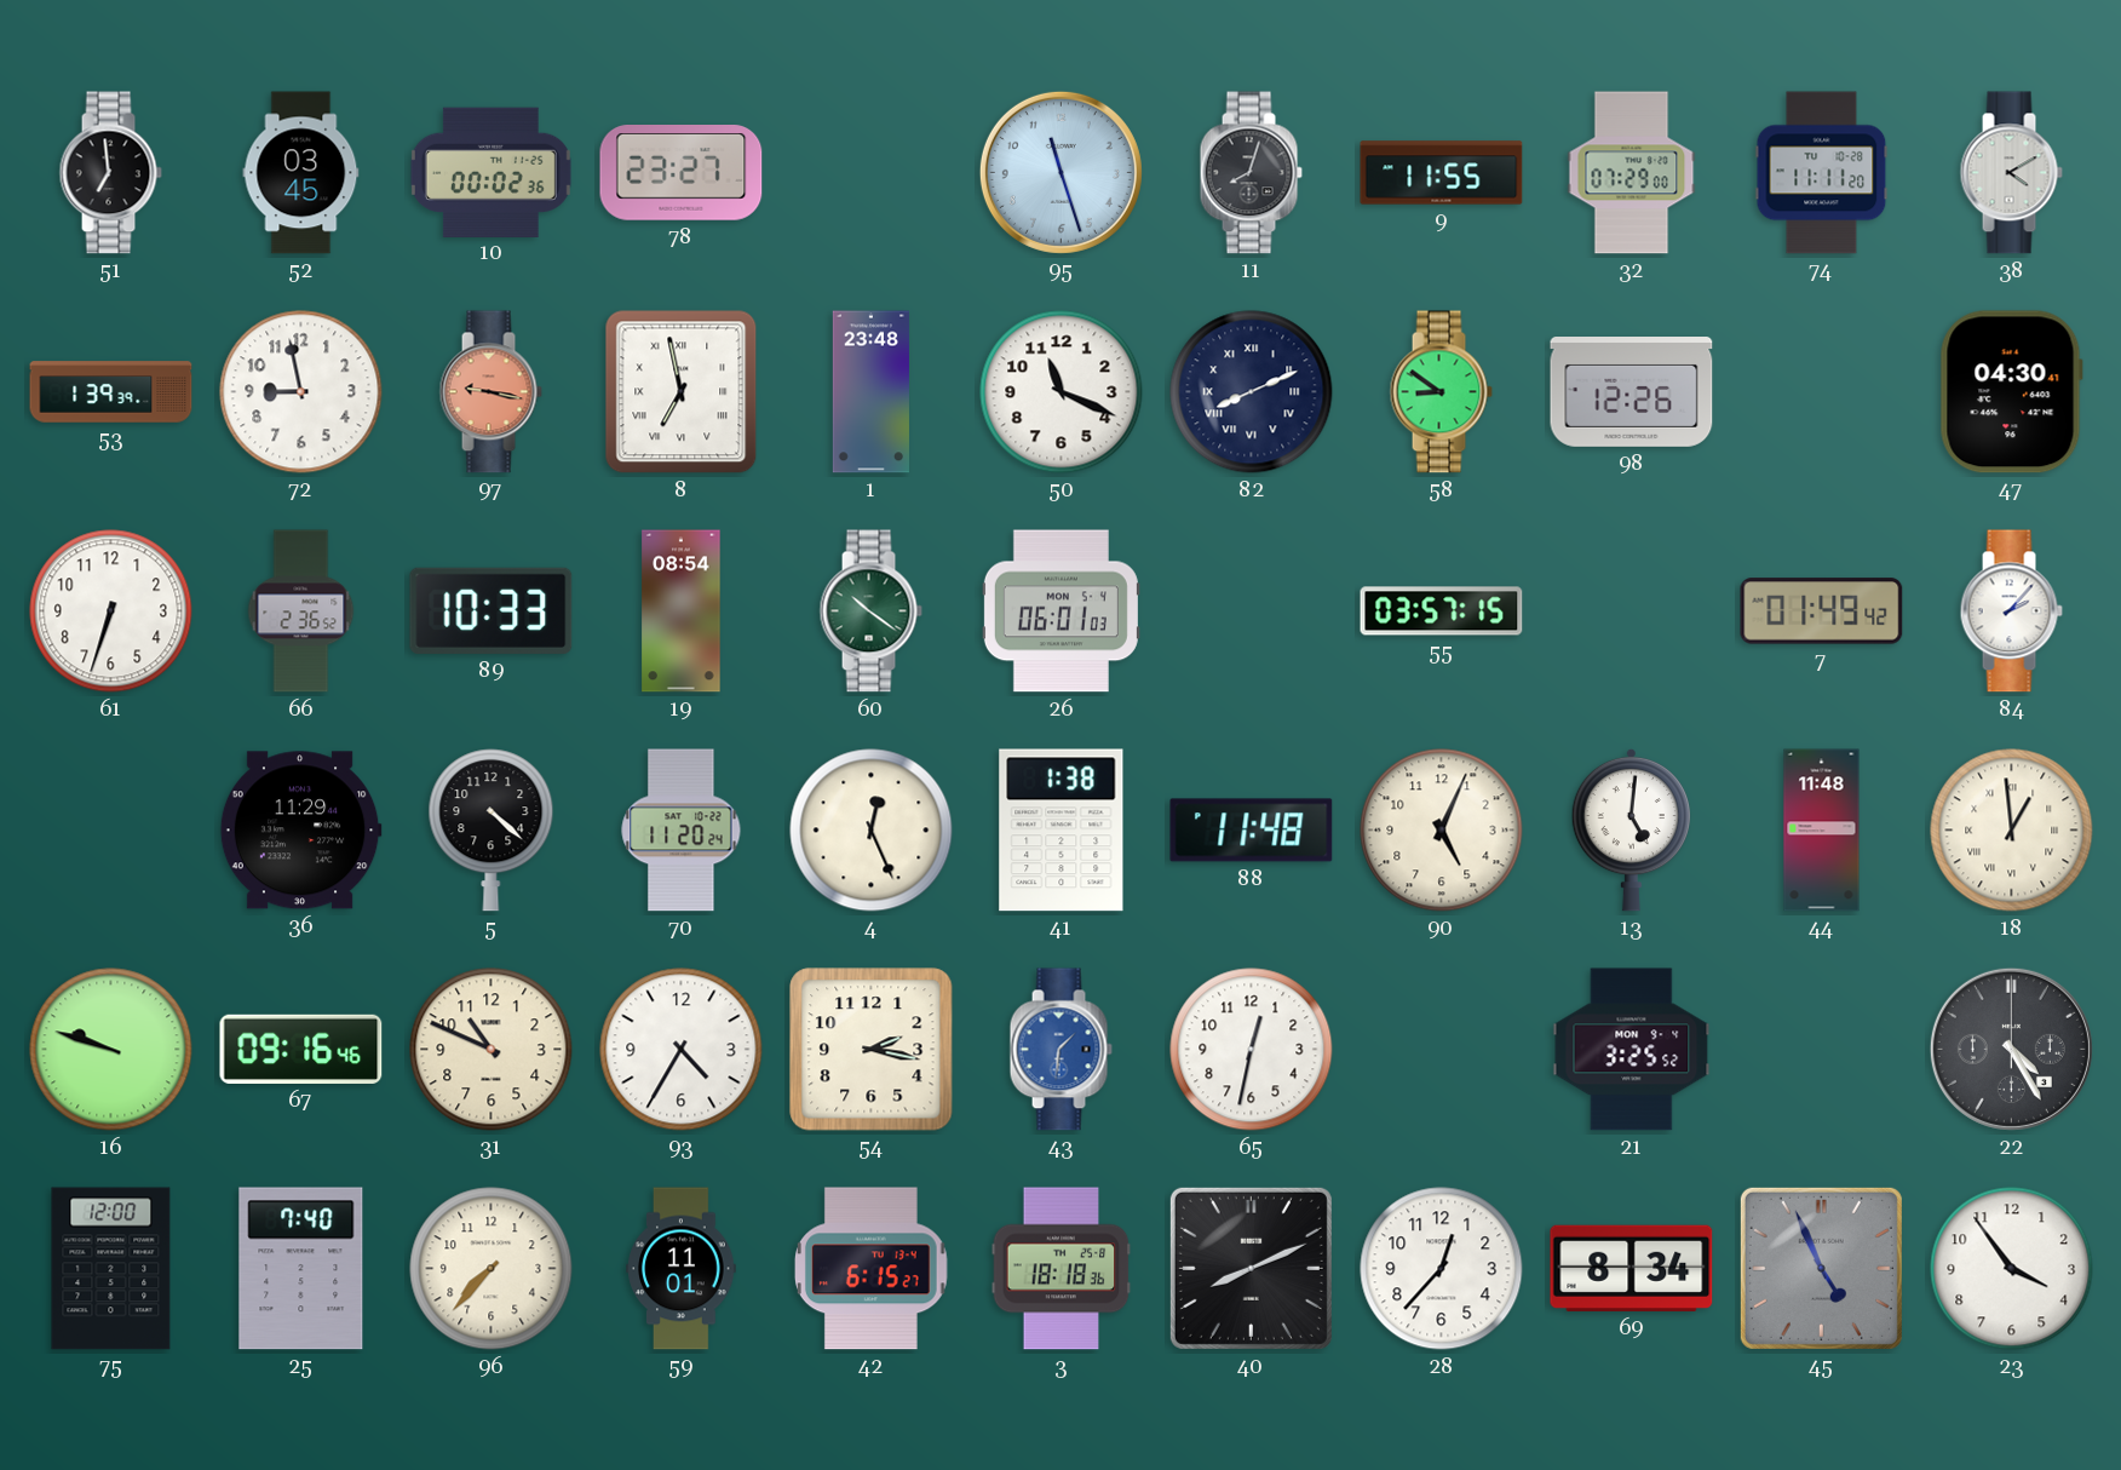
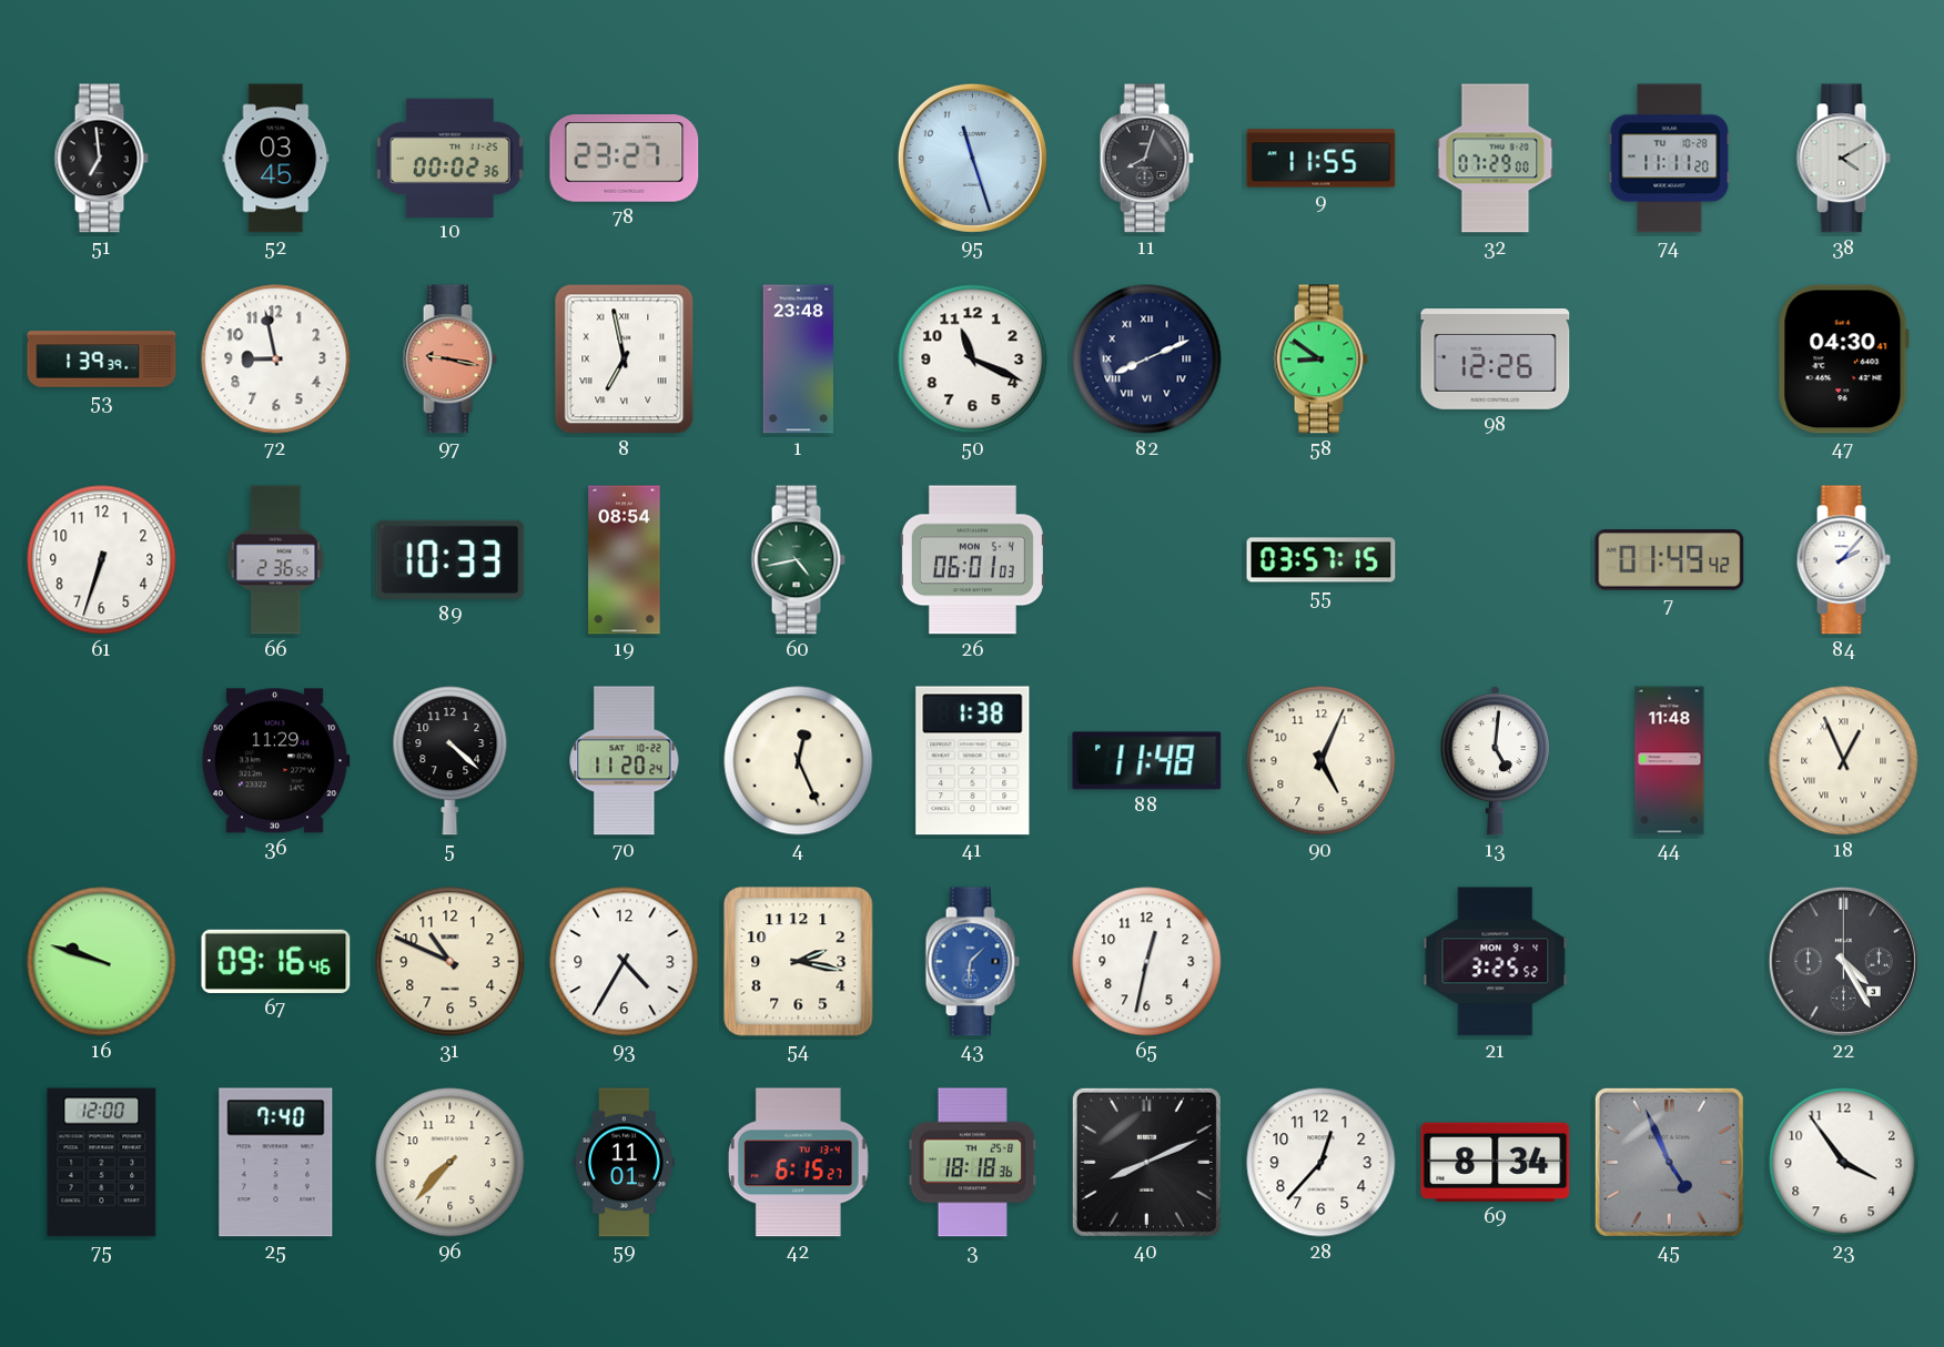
60: 10:21 -> 4:43
18: 12:59 -> 12:56
